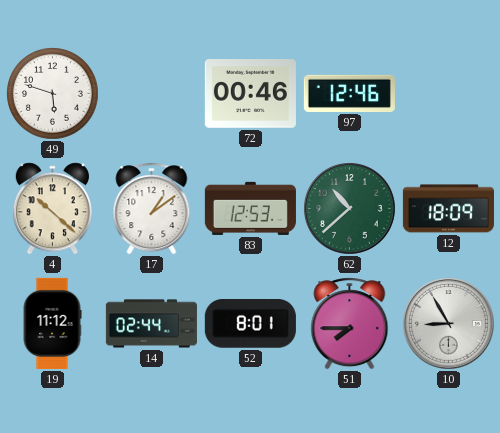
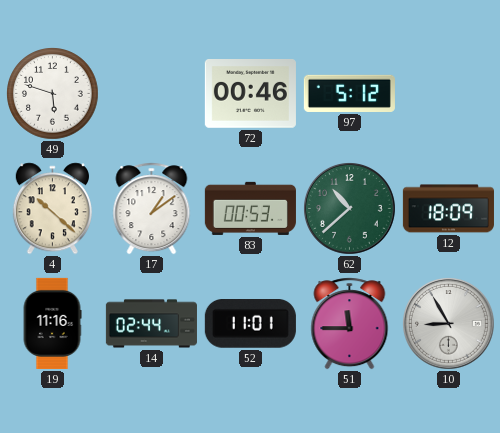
97: 12:46 -> 5:12
83: 12:53 -> 00:53
19: 11:12 -> 11:16
52: 8:01 -> 11:01
51: 7:45 -> 11:45
